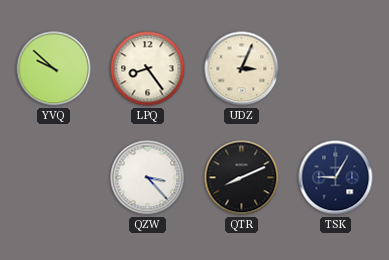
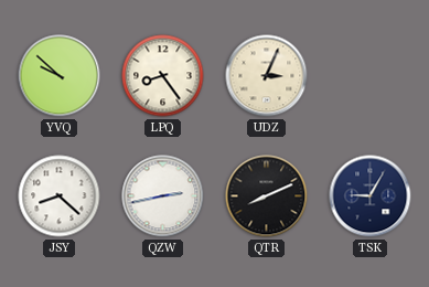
JSY: none -> 8:22
QZW: 3:23 -> 2:43
